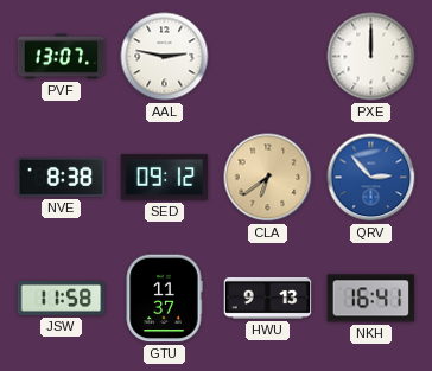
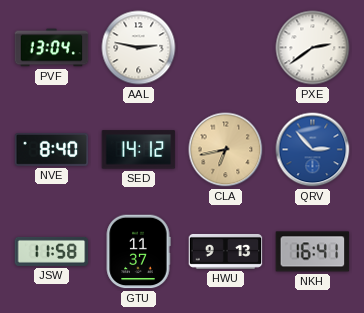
PVF: 13:07 -> 13:04
PXE: 12:00 -> 2:39
NVE: 8:38 -> 8:40
SED: 09:12 -> 14:12
CLA: 6:39 -> 6:43
